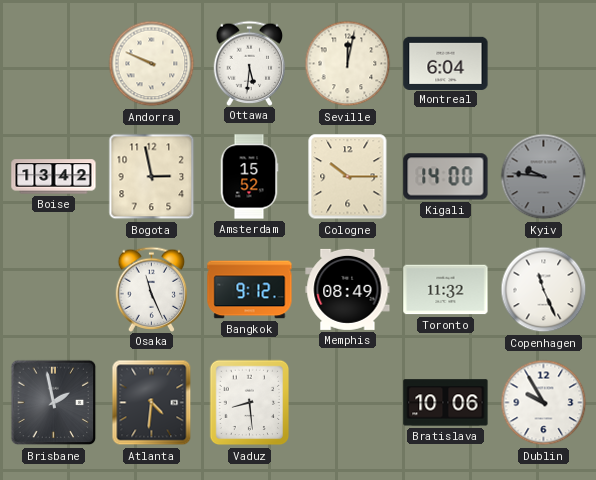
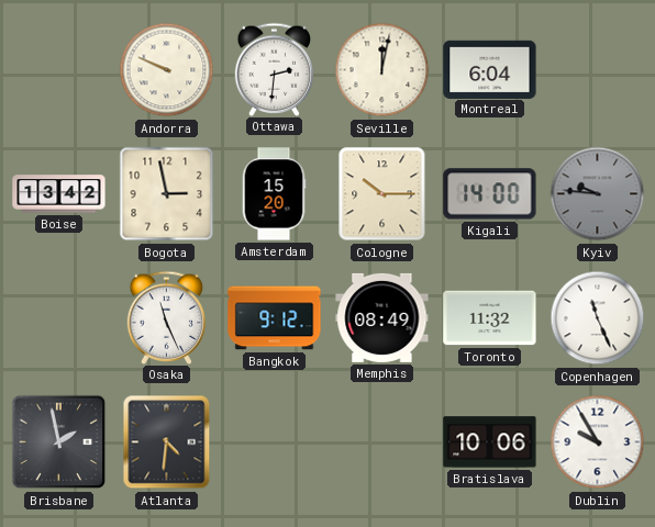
Ottawa: 5:31 -> 2:31
Amsterdam: 15:52 -> 15:20
Vaduz: 8:29 -> none
